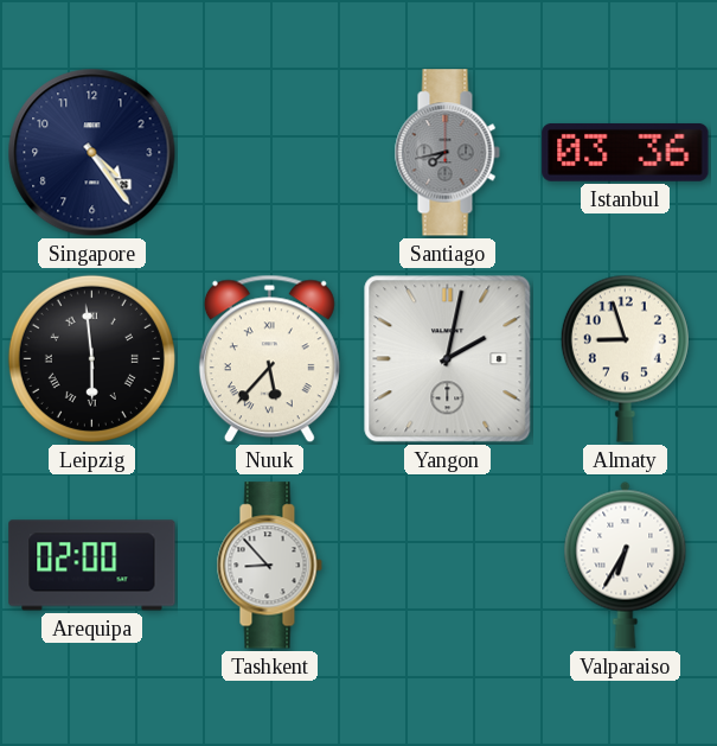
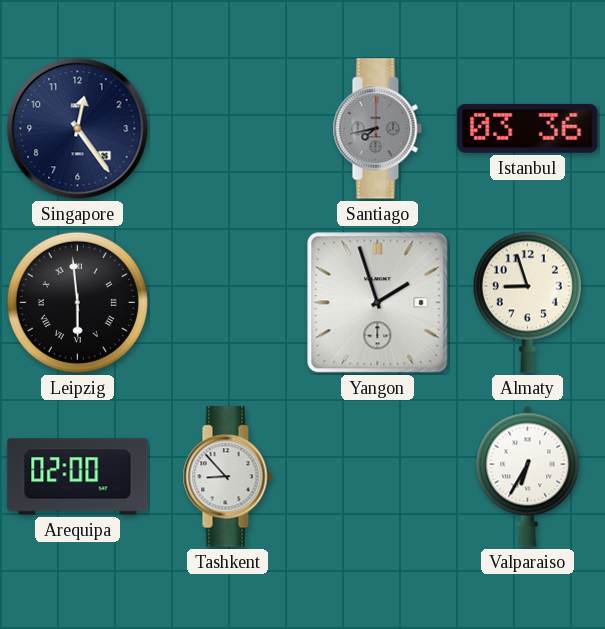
Singapore: 4:24 -> 12:24
Nuuk: 5:37 -> none
Yangon: 2:02 -> 1:57
